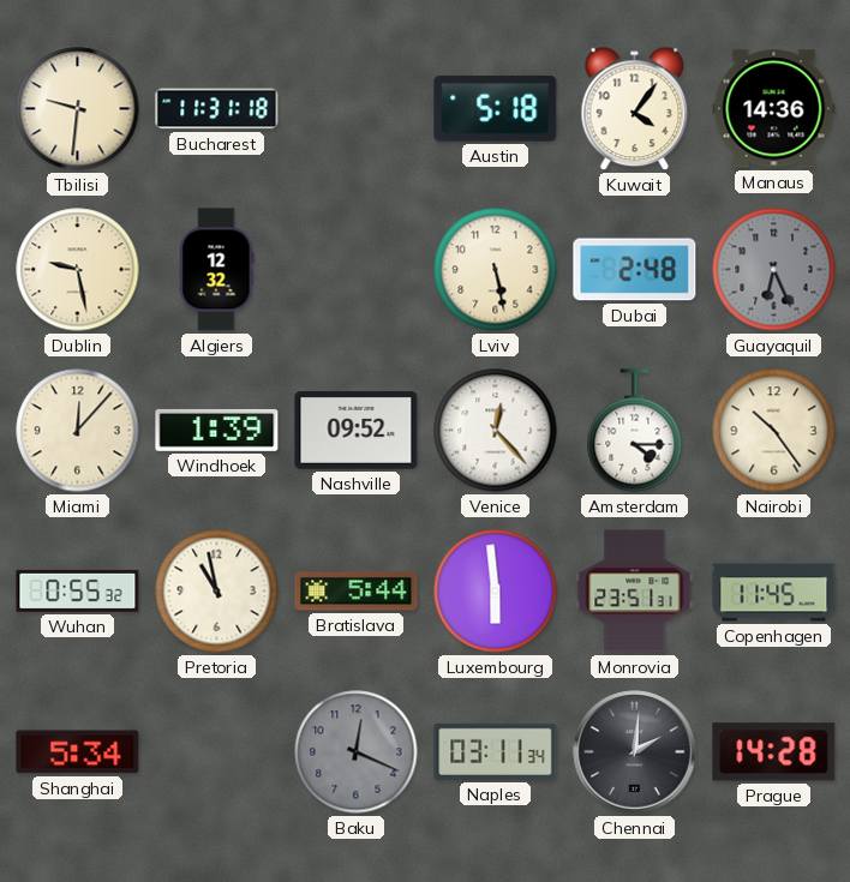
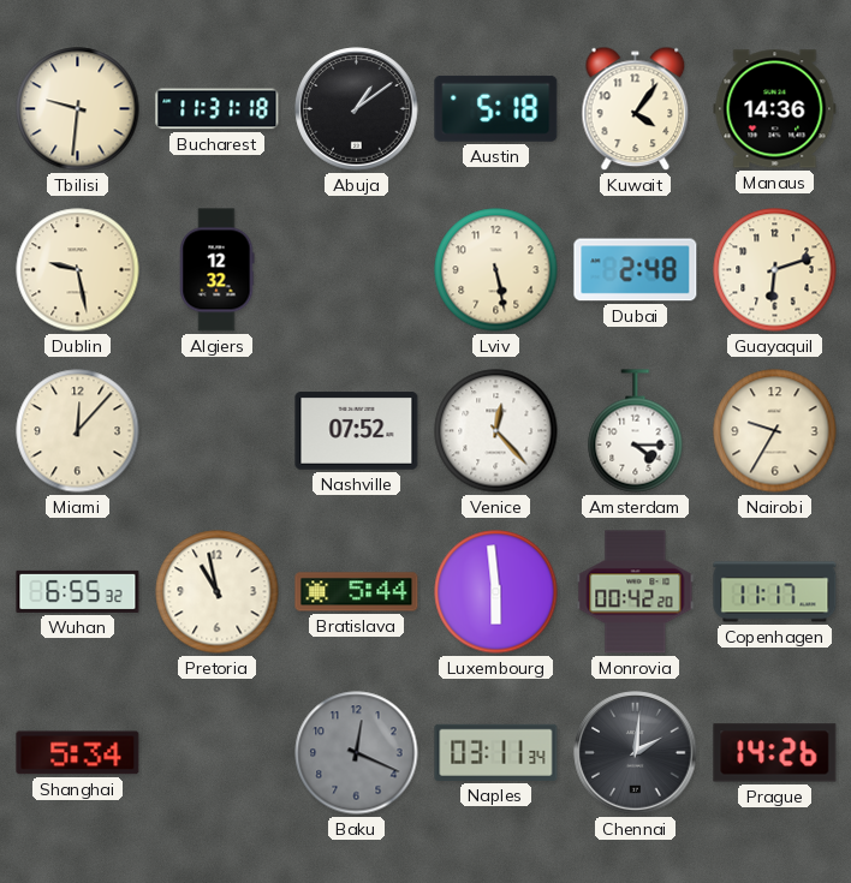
Abuja: none -> 1:09
Guayaquil: 6:26 -> 6:12
Guayaquil dial: grey -> cream
Windhoek: 1:39 -> none
Nashville: 09:52 -> 07:52
Nairobi: 10:24 -> 9:35
Wuhan: 0:55 -> 6:55
Monrovia: 23:51 -> 00:42
Copenhagen: 11:45 -> 11:17
Prague: 14:28 -> 14:26
